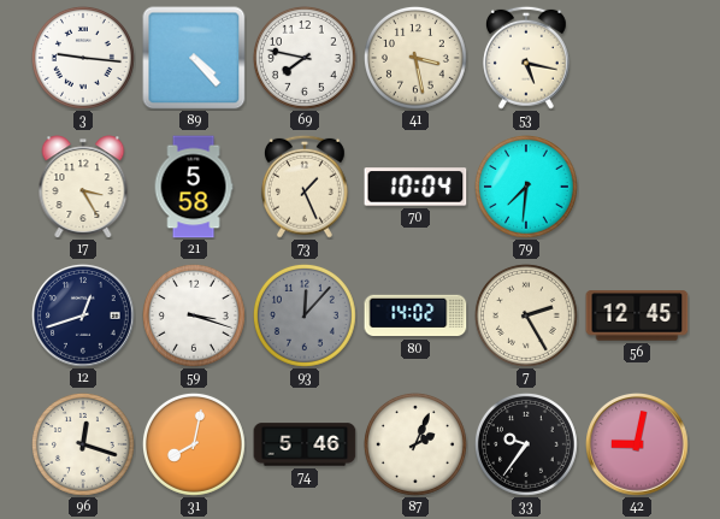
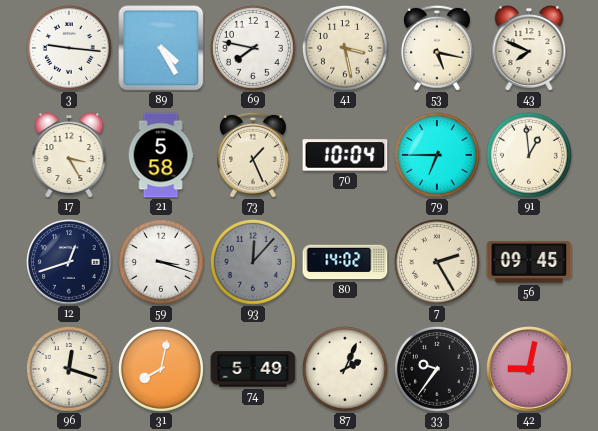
89: 4:23 -> 4:25
43: none -> 7:49
79: 7:31 -> 6:45
91: none -> 12:59
56: 12:45 -> 09:45
74: 5:46 -> 5:49
